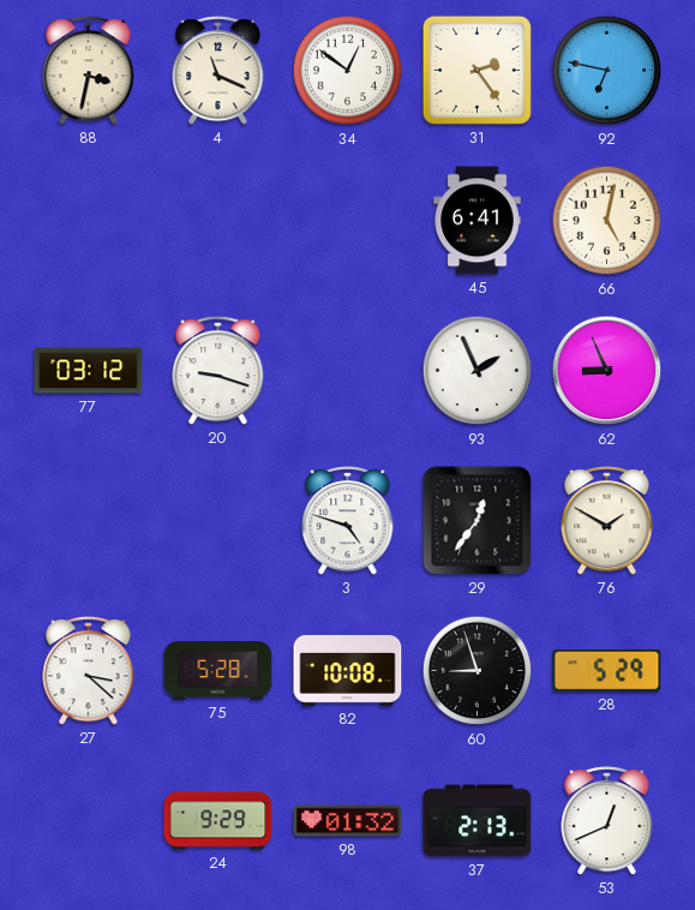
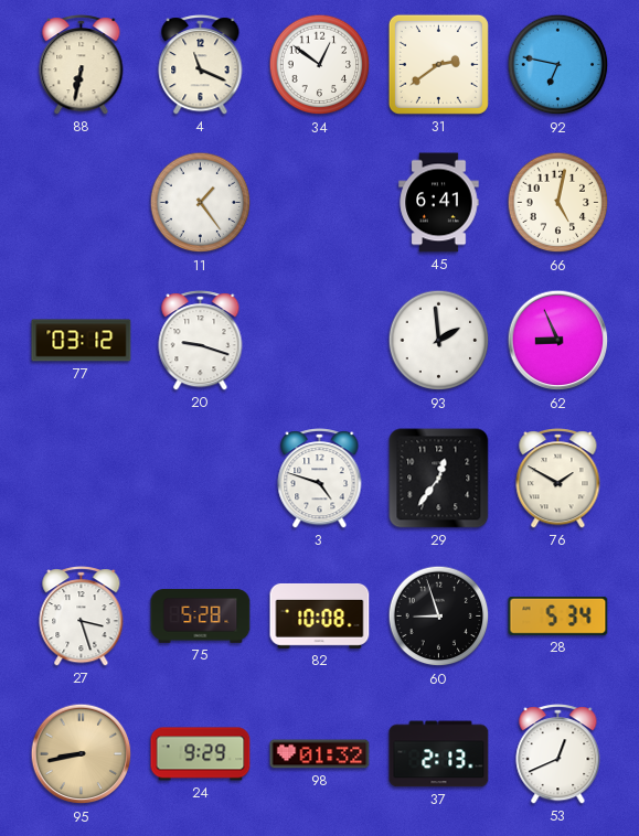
88: 3:32 -> 6:32
31: 2:24 -> 2:39
11: none -> 1:24
93: 1:56 -> 1:59
27: 3:22 -> 3:27
28: 5:29 -> 5:34
95: none -> 8:43
